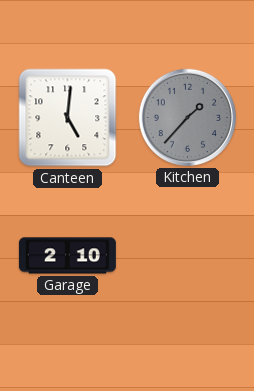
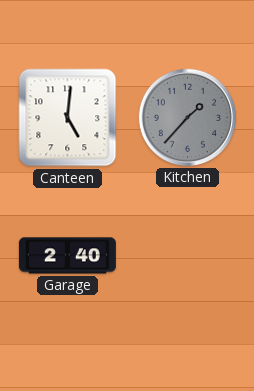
Garage: 2:10 -> 2:40
